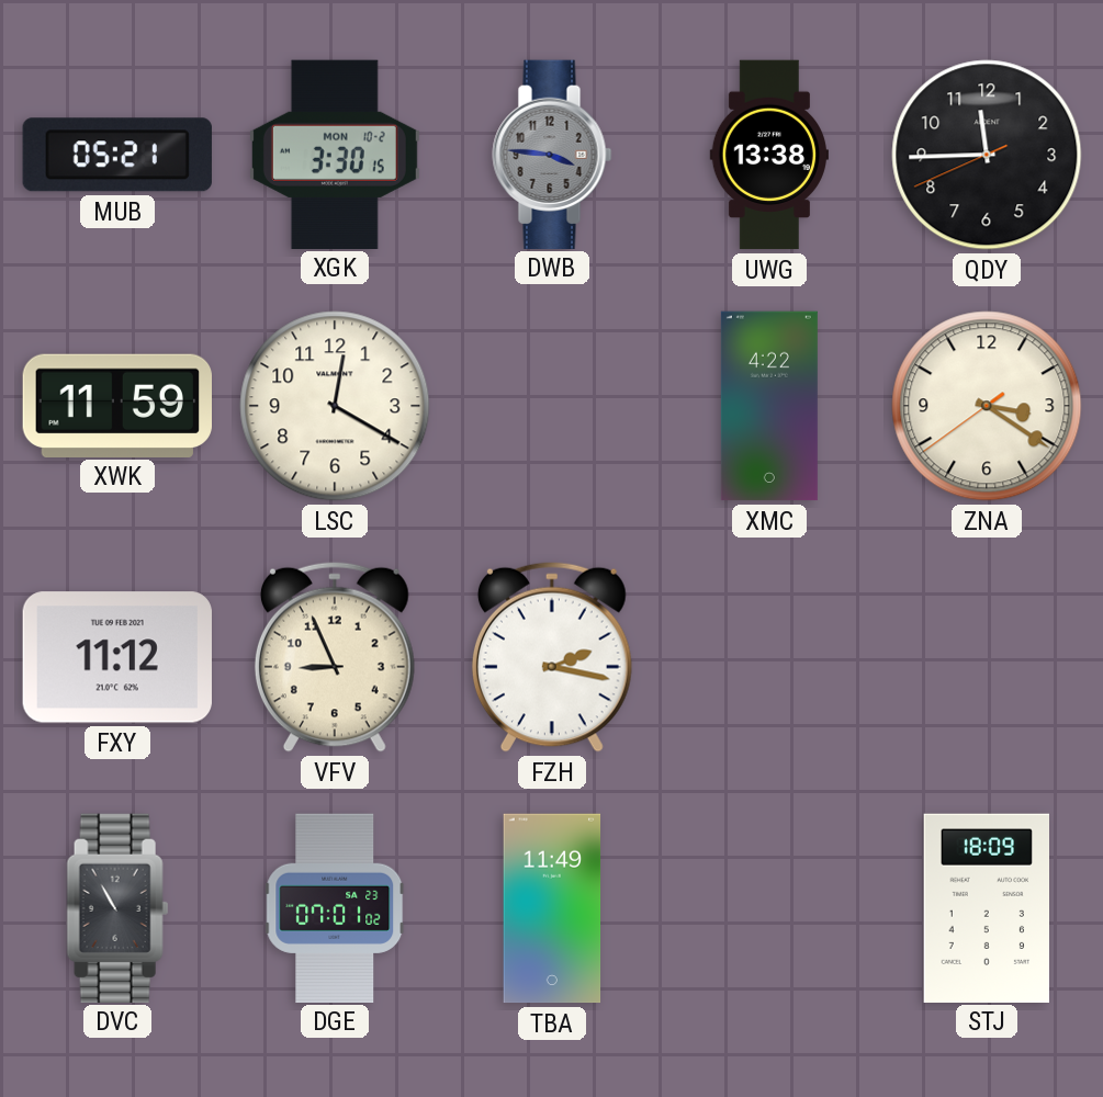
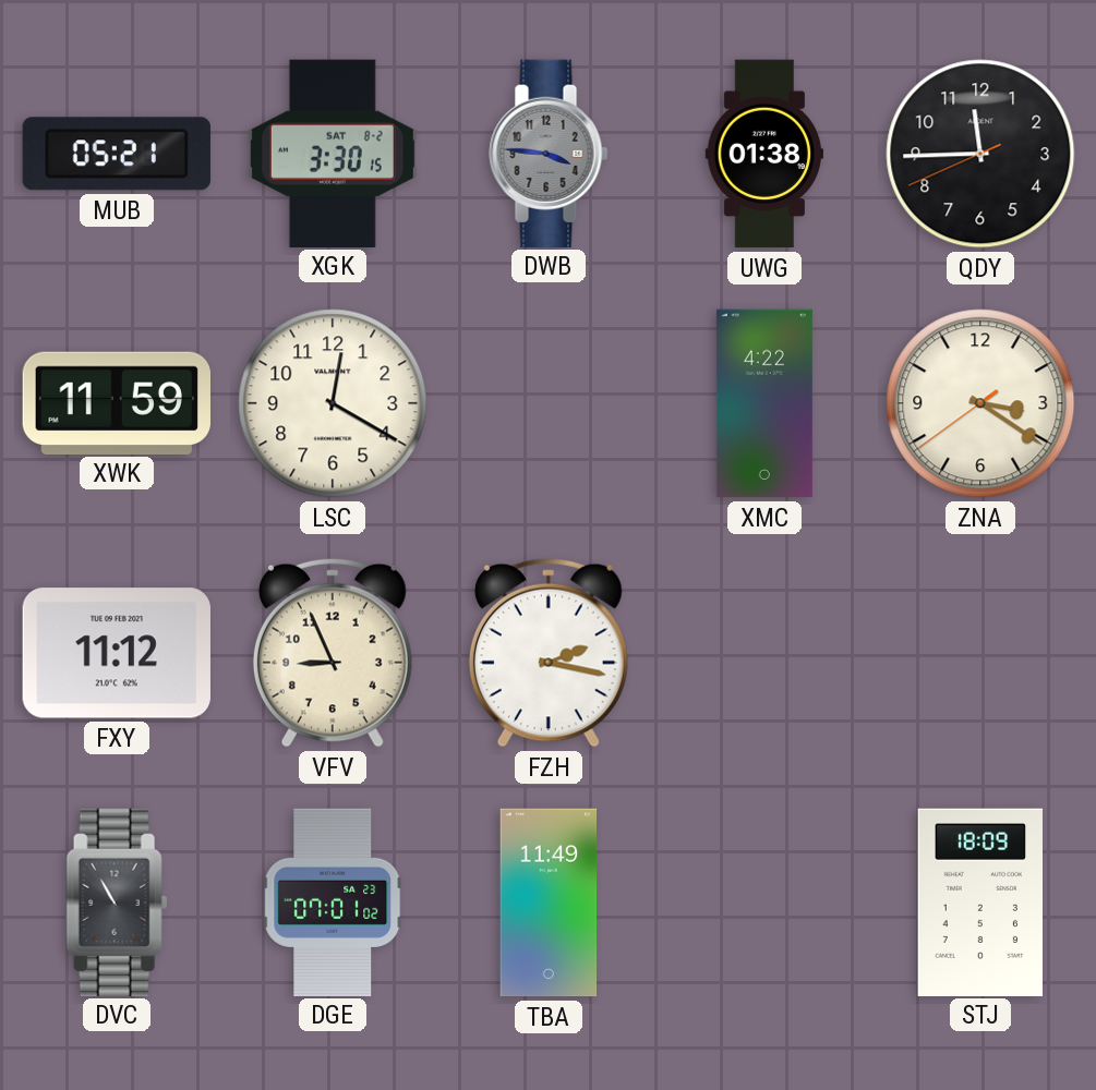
XGK date: MON 10-2 -> SAT 8-2
UWG: 13:38 -> 01:38
